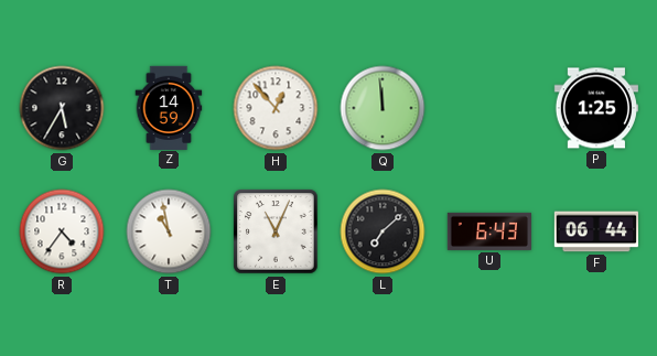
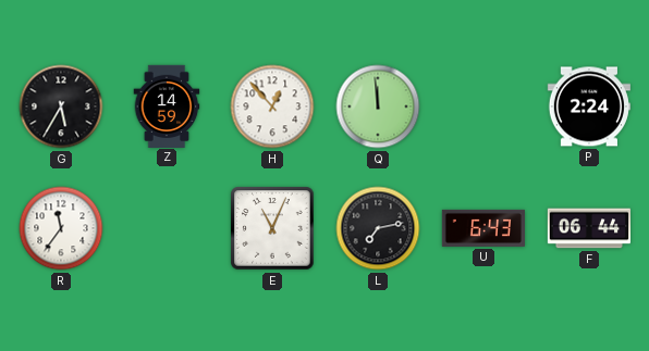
P: 1:25 -> 2:24
R: 4:36 -> 11:36
T: 10:58 -> none
L: 7:08 -> 7:13
